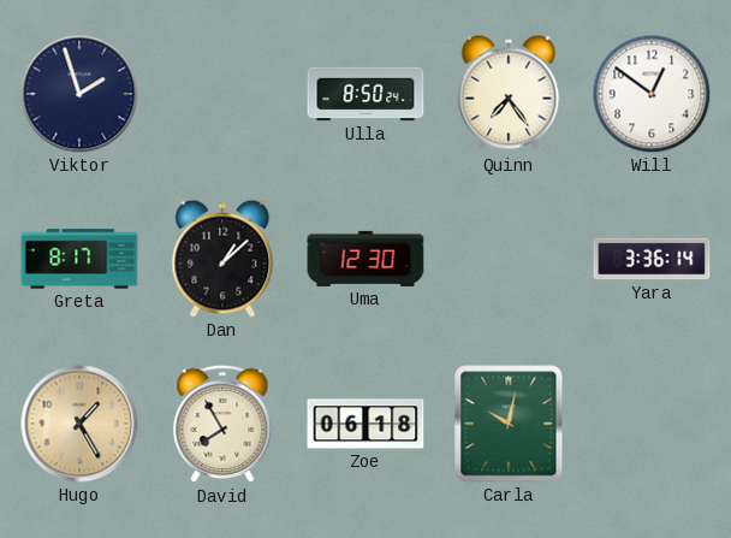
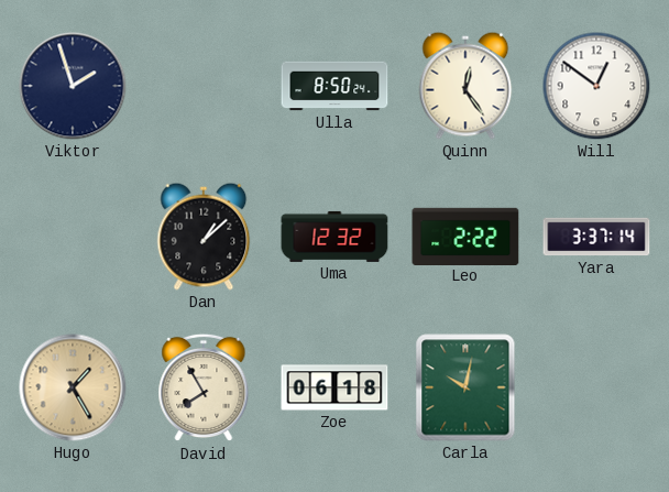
Quinn: 7:24 -> 12:24
Greta: 8:17 -> none
Uma: 12:30 -> 12:32
Leo: none -> 2:22
Yara: 3:36 -> 3:37
